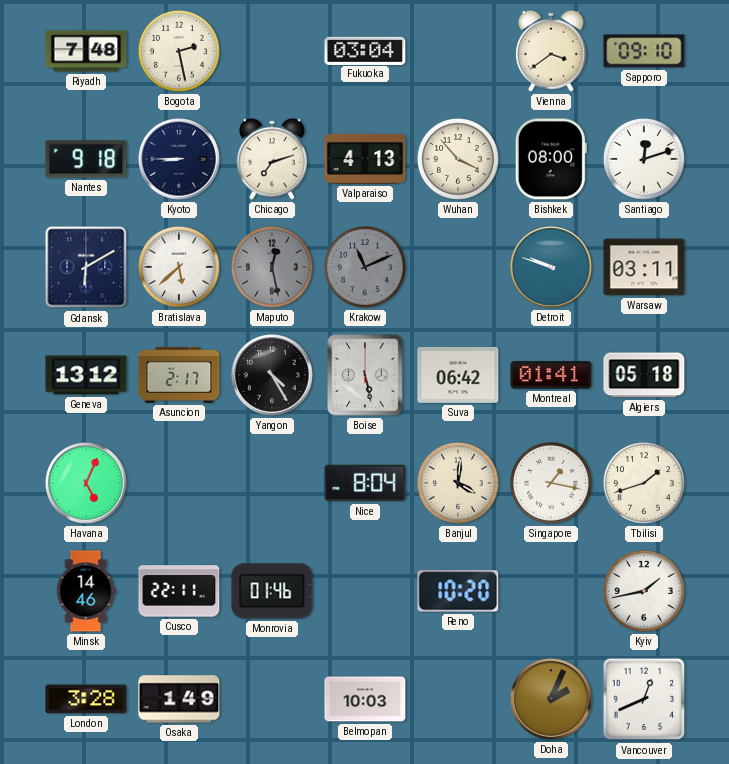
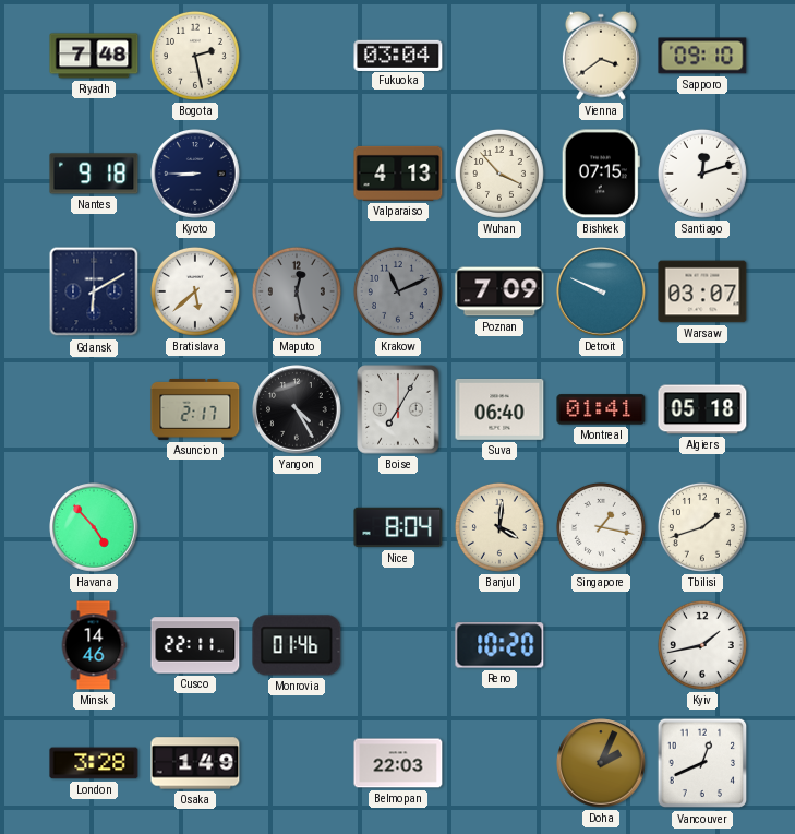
Chicago: 7:12 -> none
Bishkek: 08:00 -> 07:15
Poznan: none -> 7:09
Detroit: 9:48 -> 9:49
Warsaw: 03:11 -> 03:07
Geneva: 13:12 -> none
Boise: 5:28 -> 7:05
Suva: 06:42 -> 06:40
Havana: 5:04 -> 4:53
Belmopan: 10:03 -> 22:03
